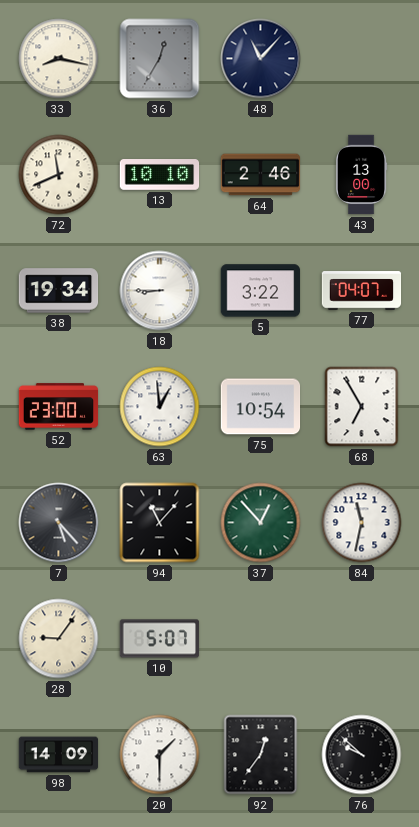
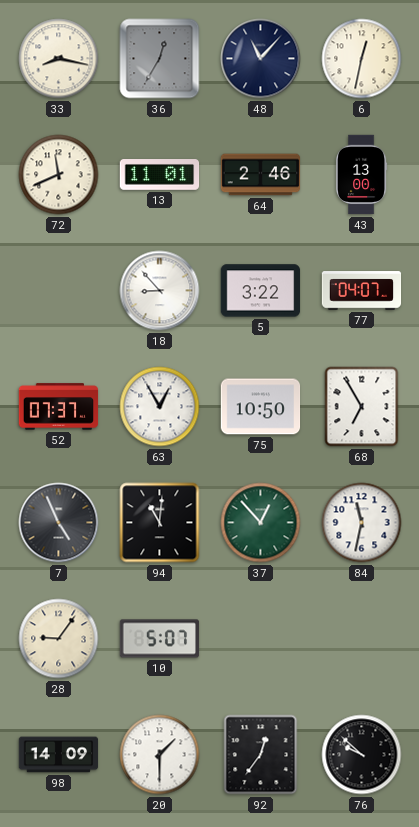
6: none -> 12:32
13: 10:10 -> 11:01
38: 19:34 -> none
18: 8:45 -> 8:53
52: 23:00 -> 07:37
63: 12:59 -> 12:55
75: 10:54 -> 10:50
7: 5:23 -> 4:56
94: 11:07 -> 11:01
